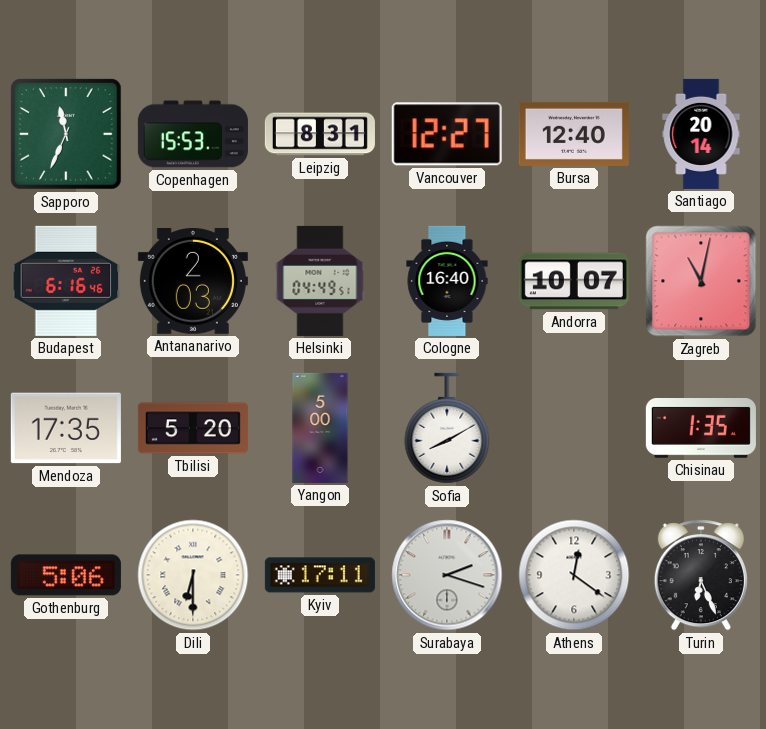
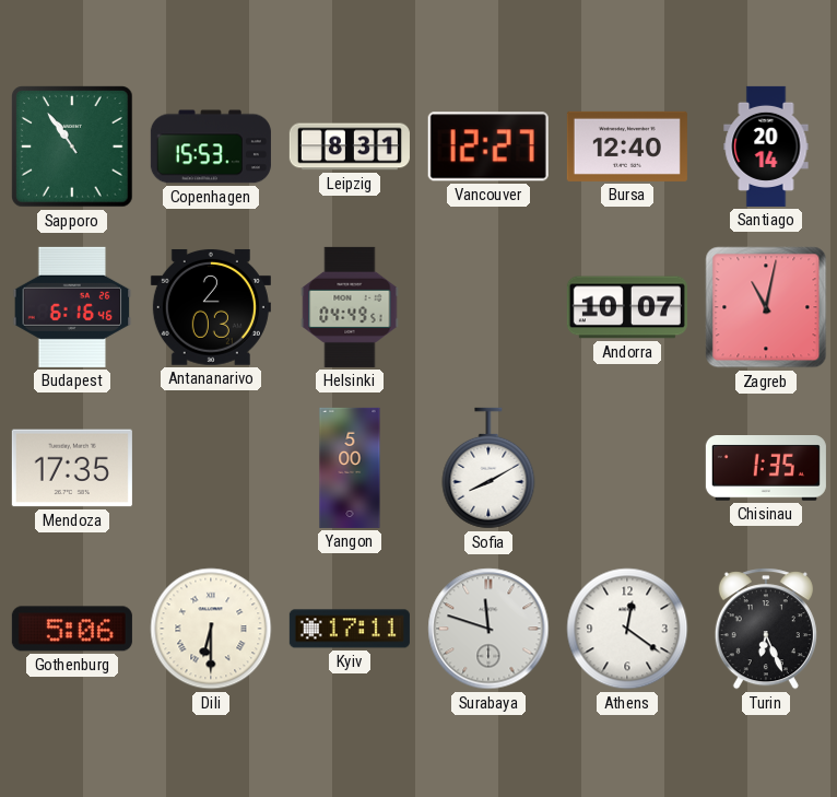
Sapporo: 11:34 -> 10:54
Cologne: 16:40 -> none
Tbilisi: 5:20 -> none
Surabaya: 2:18 -> 11:48
